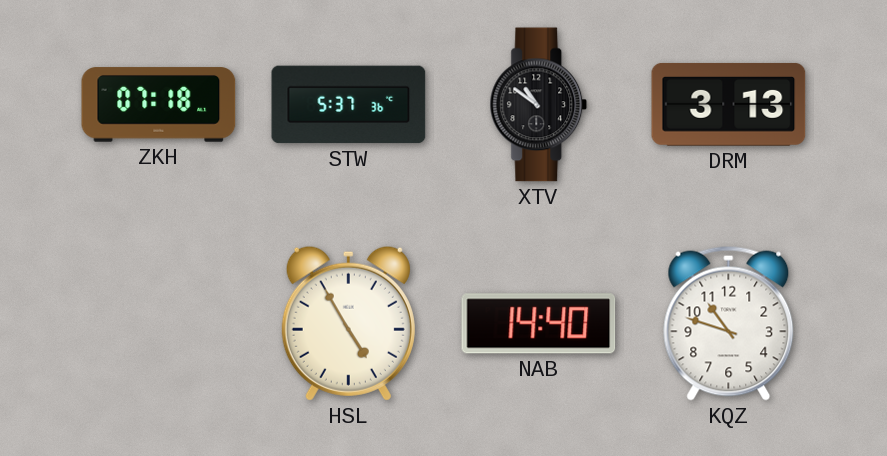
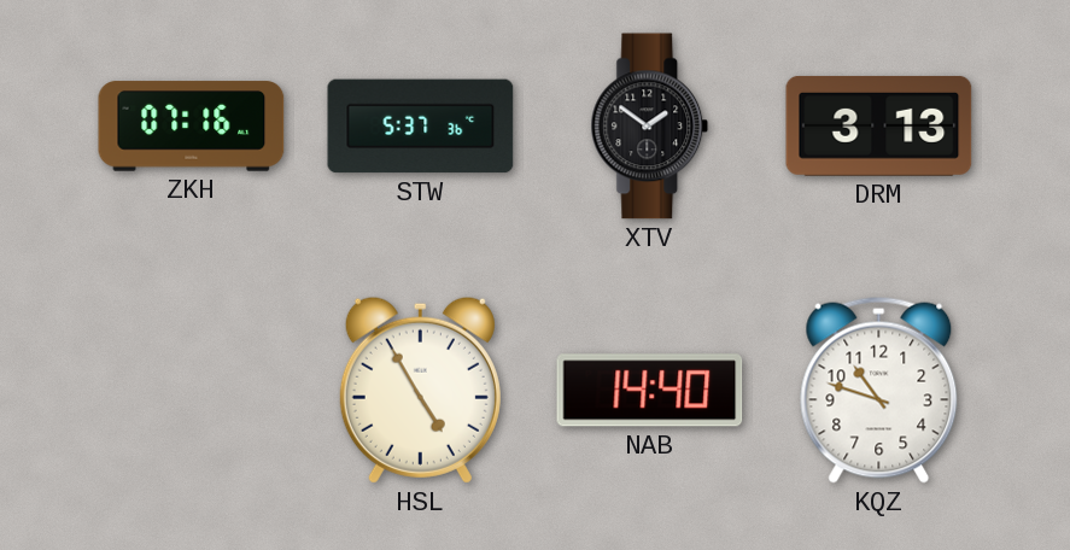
ZKH: 07:18 -> 07:16
XTV: 10:51 -> 1:51
